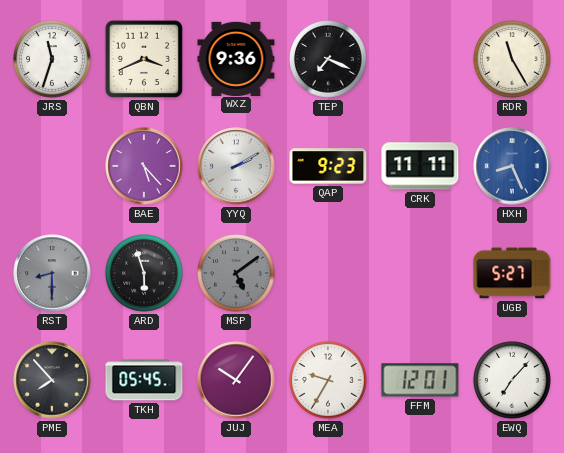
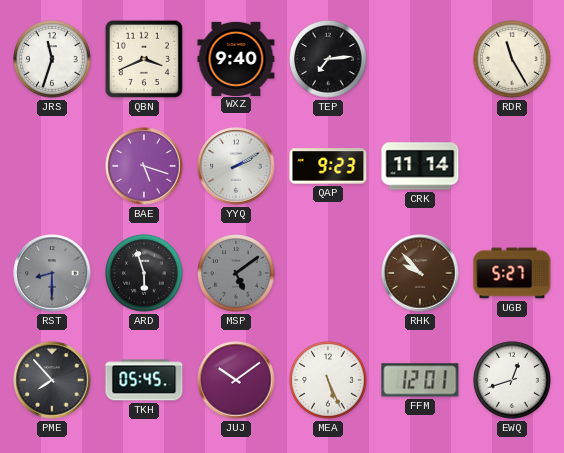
WXZ: 9:36 -> 9:40
TEP: 7:19 -> 7:14
BAE: 5:23 -> 5:18
CRK: 11:11 -> 11:14
HXH: 8:26 -> none
RHK: none -> 9:53
JUJ: 10:06 -> 10:09
MEA: 9:35 -> 5:26
EWQ: 7:07 -> 12:42
